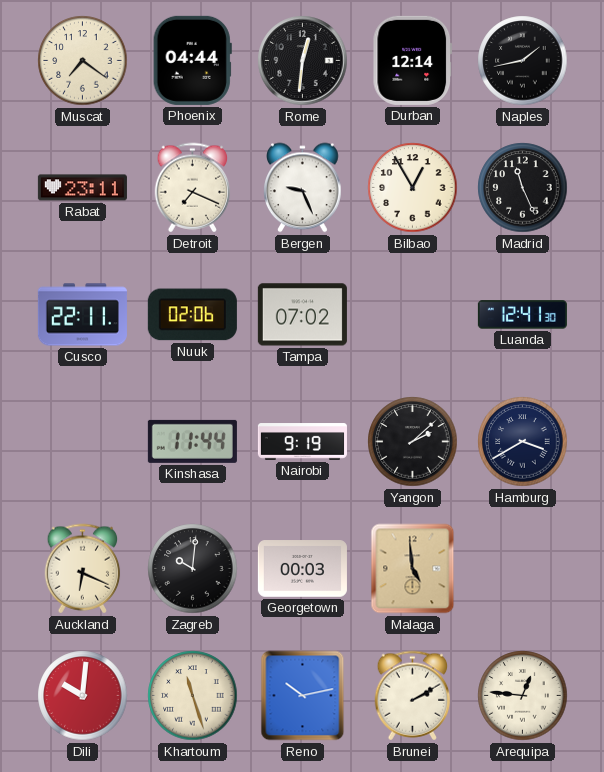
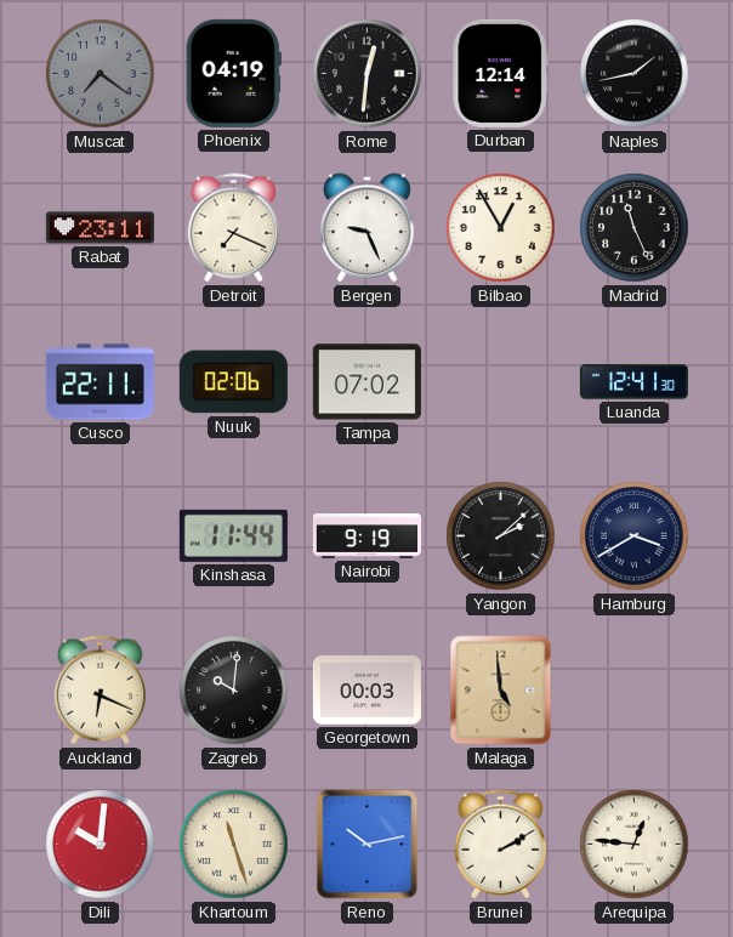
Muscat dial: cream -> grey
Phoenix: 04:44 -> 04:19
